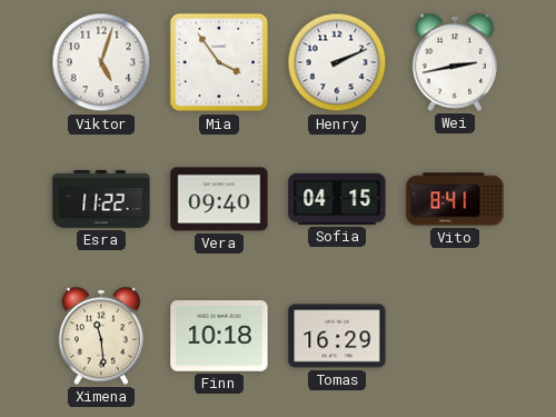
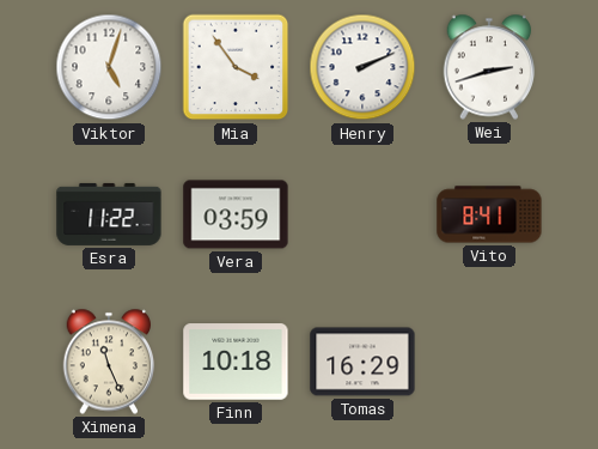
Wei: 2:43 -> 2:42
Vera: 09:40 -> 03:59
Sofia: 04:15 -> none
Ximena: 11:29 -> 11:26
